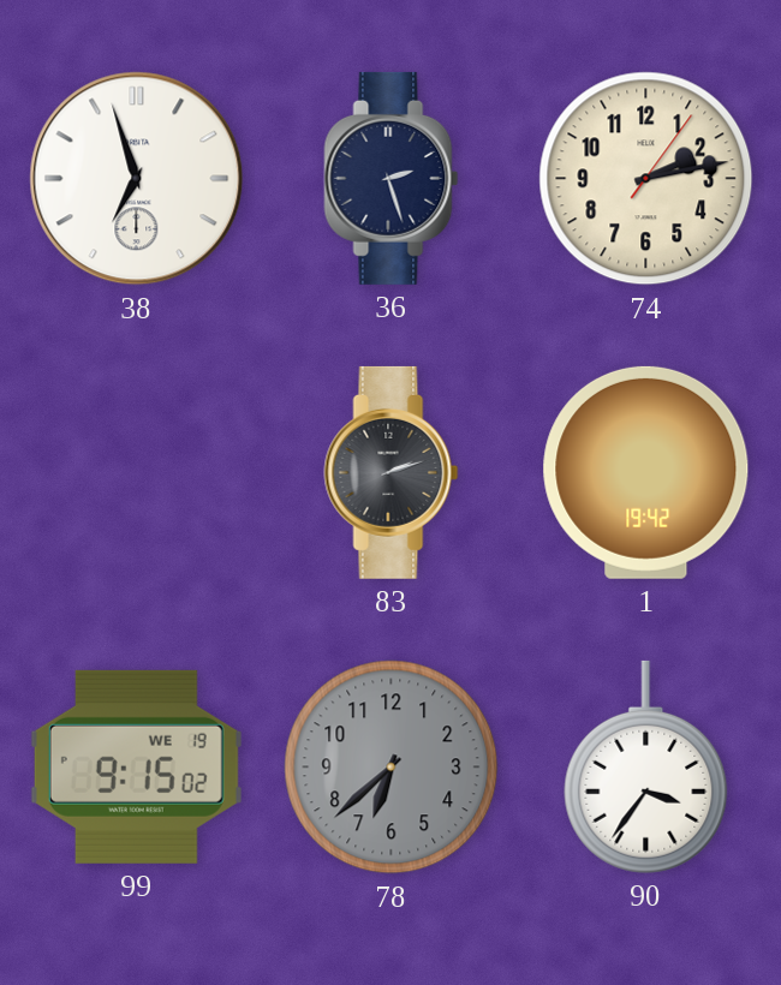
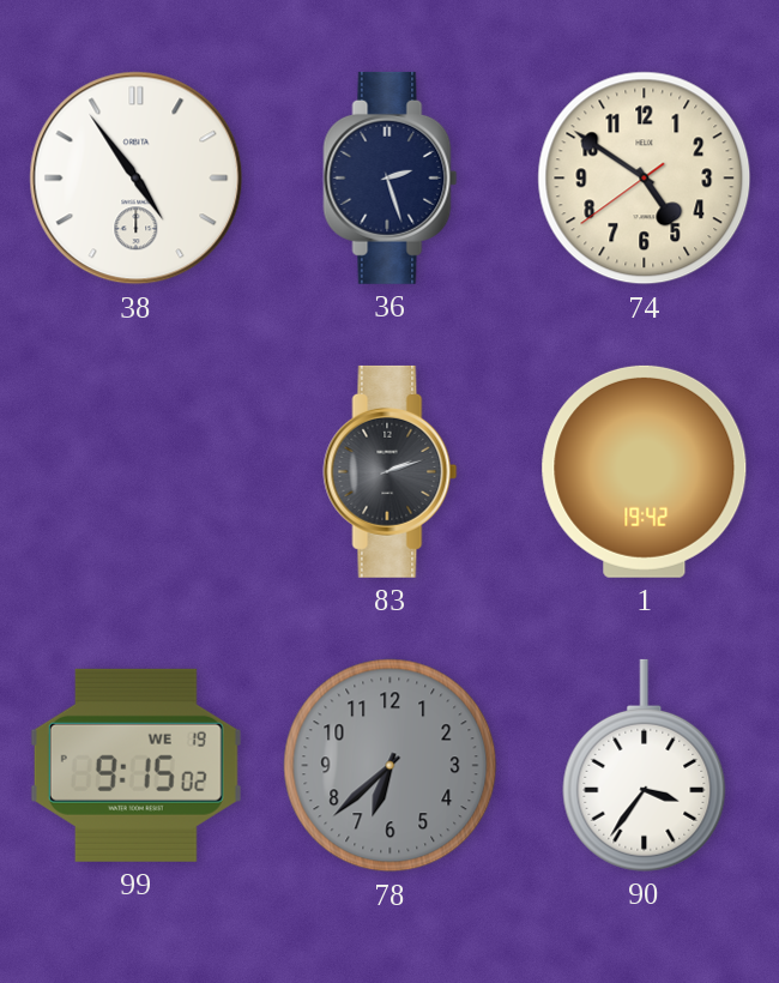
38: 6:57 -> 4:54
74: 2:13 -> 4:50
